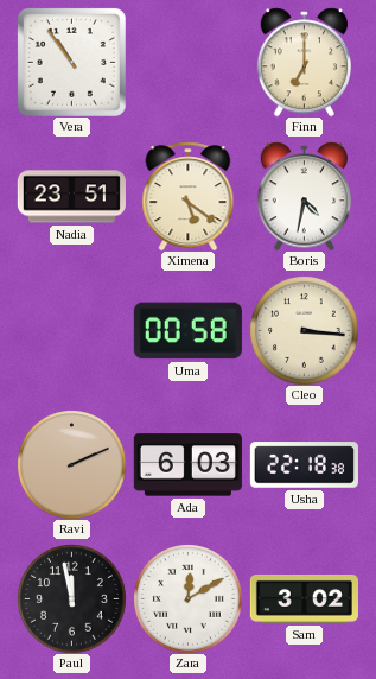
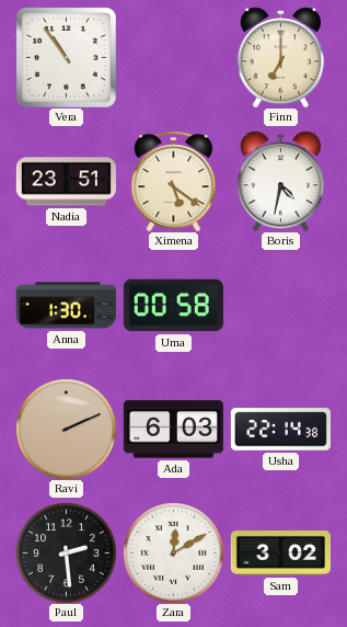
Anna: none -> 1:30
Cleo: 3:16 -> none
Usha: 22:18 -> 22:14
Paul: 11:58 -> 2:29
